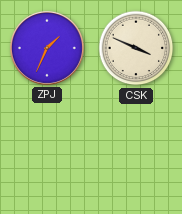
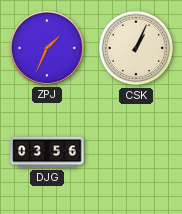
CSK: 3:49 -> 1:04
DJG: none -> 03:56
